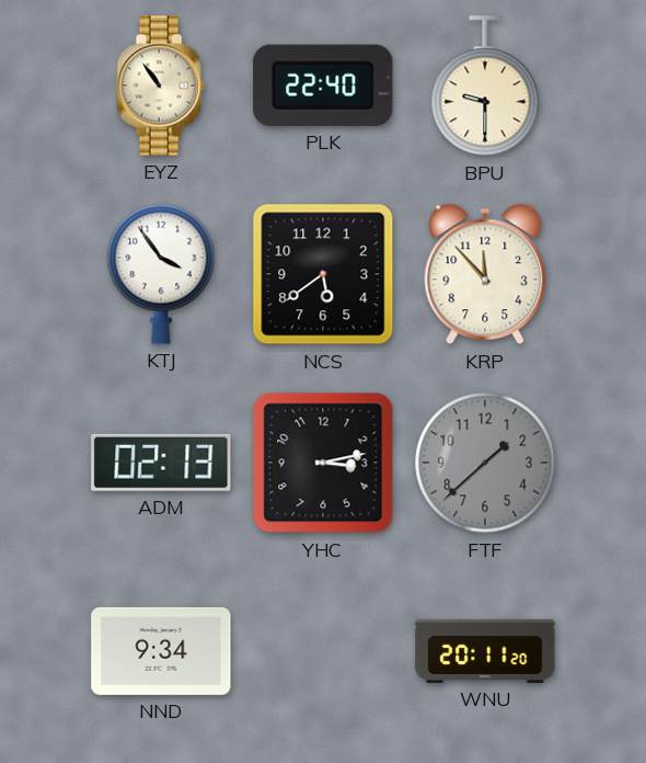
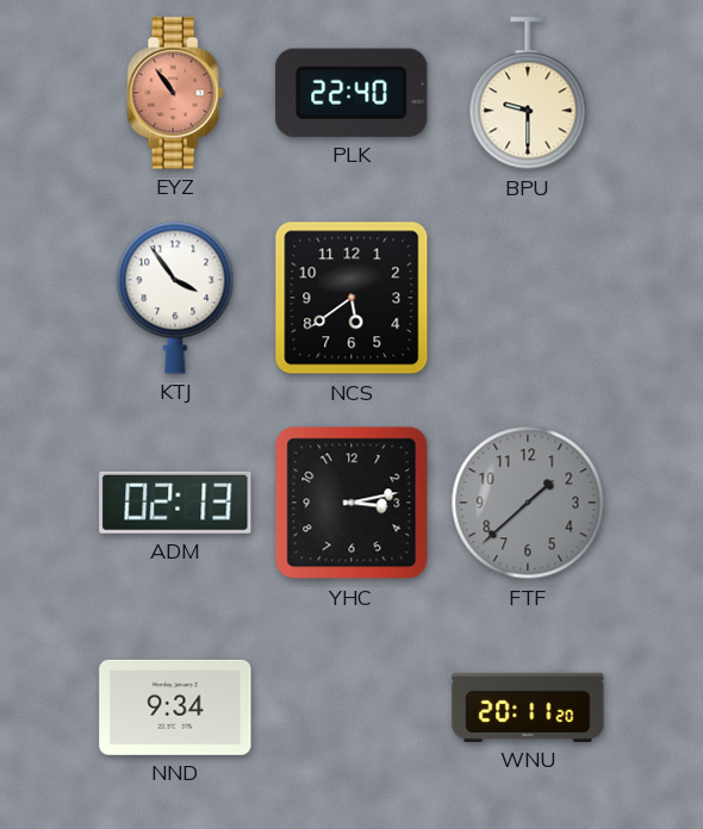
EYZ dial: cream -> salmon
KRP: 11:53 -> none
